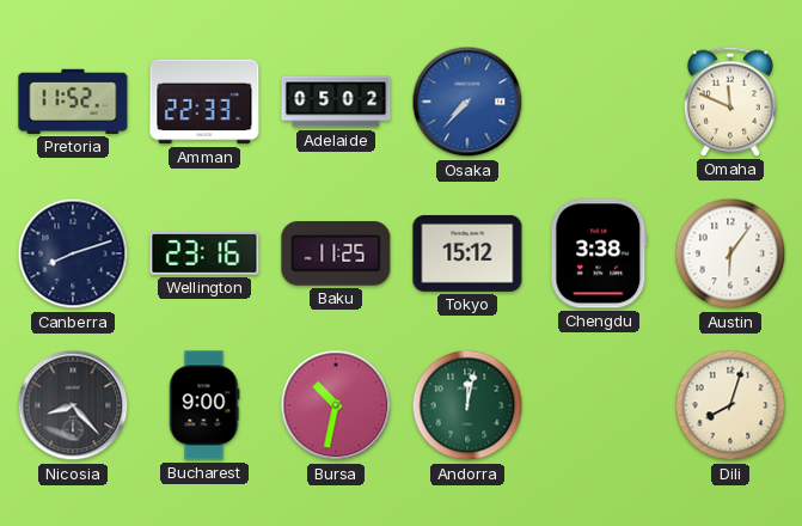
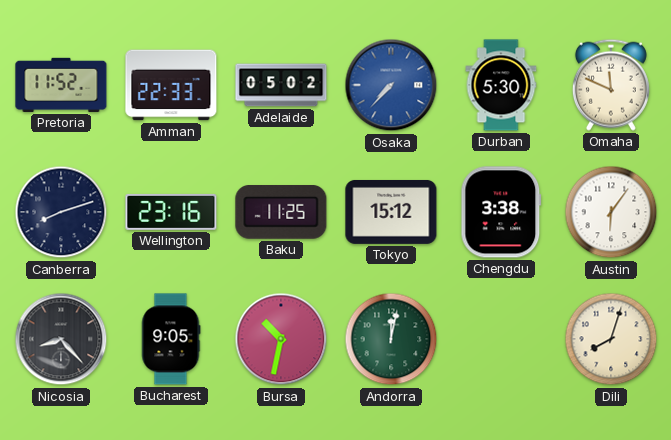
Durban: none -> 5:30
Bucharest: 9:00 -> 9:05
